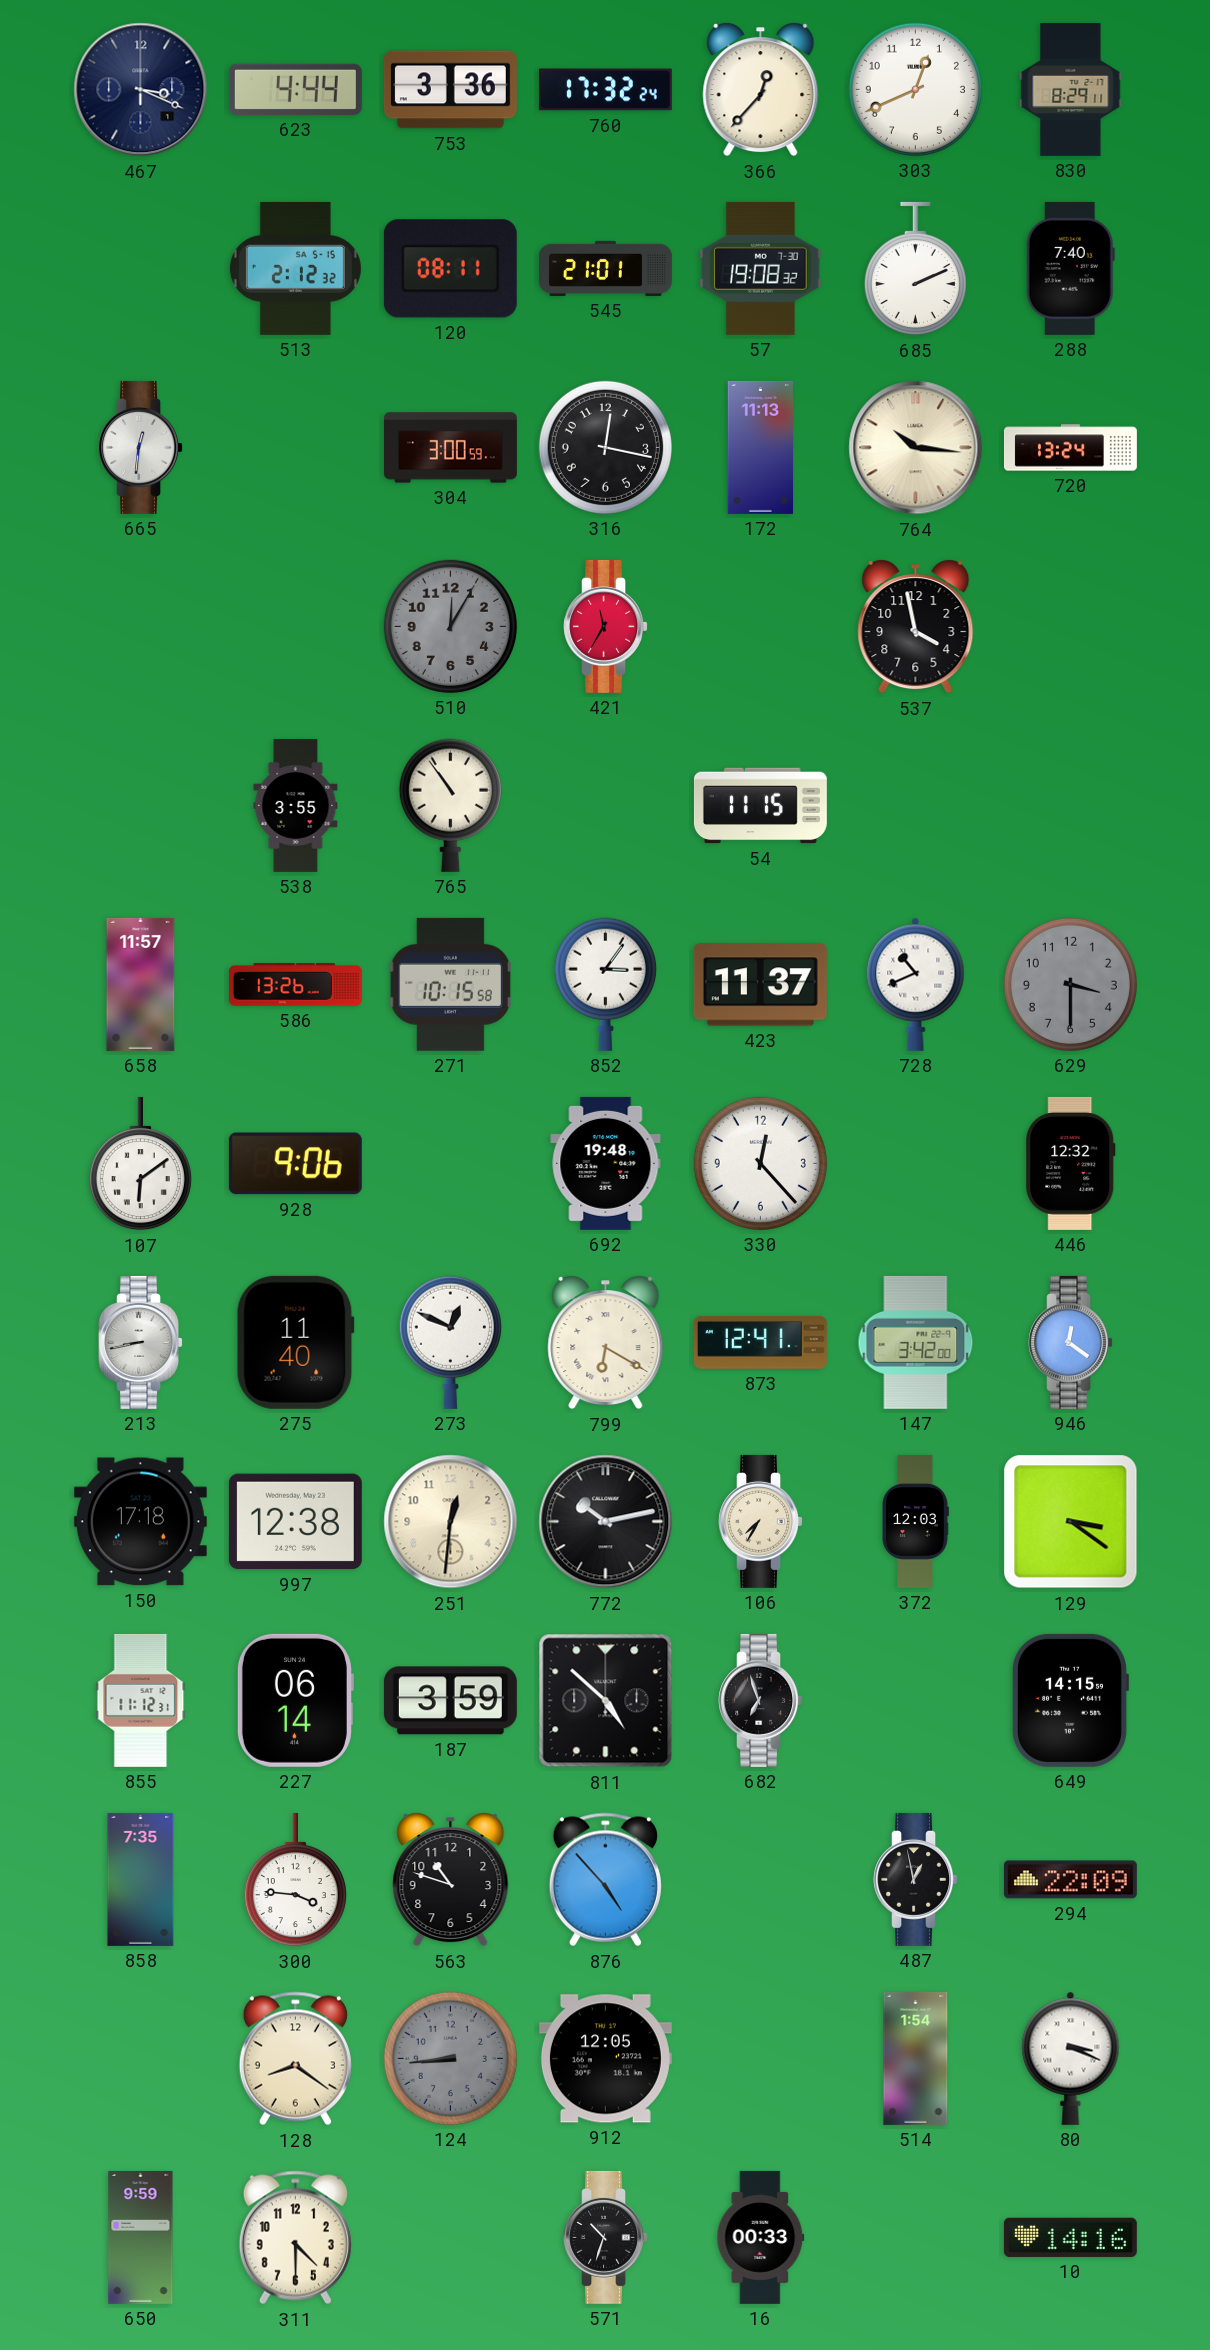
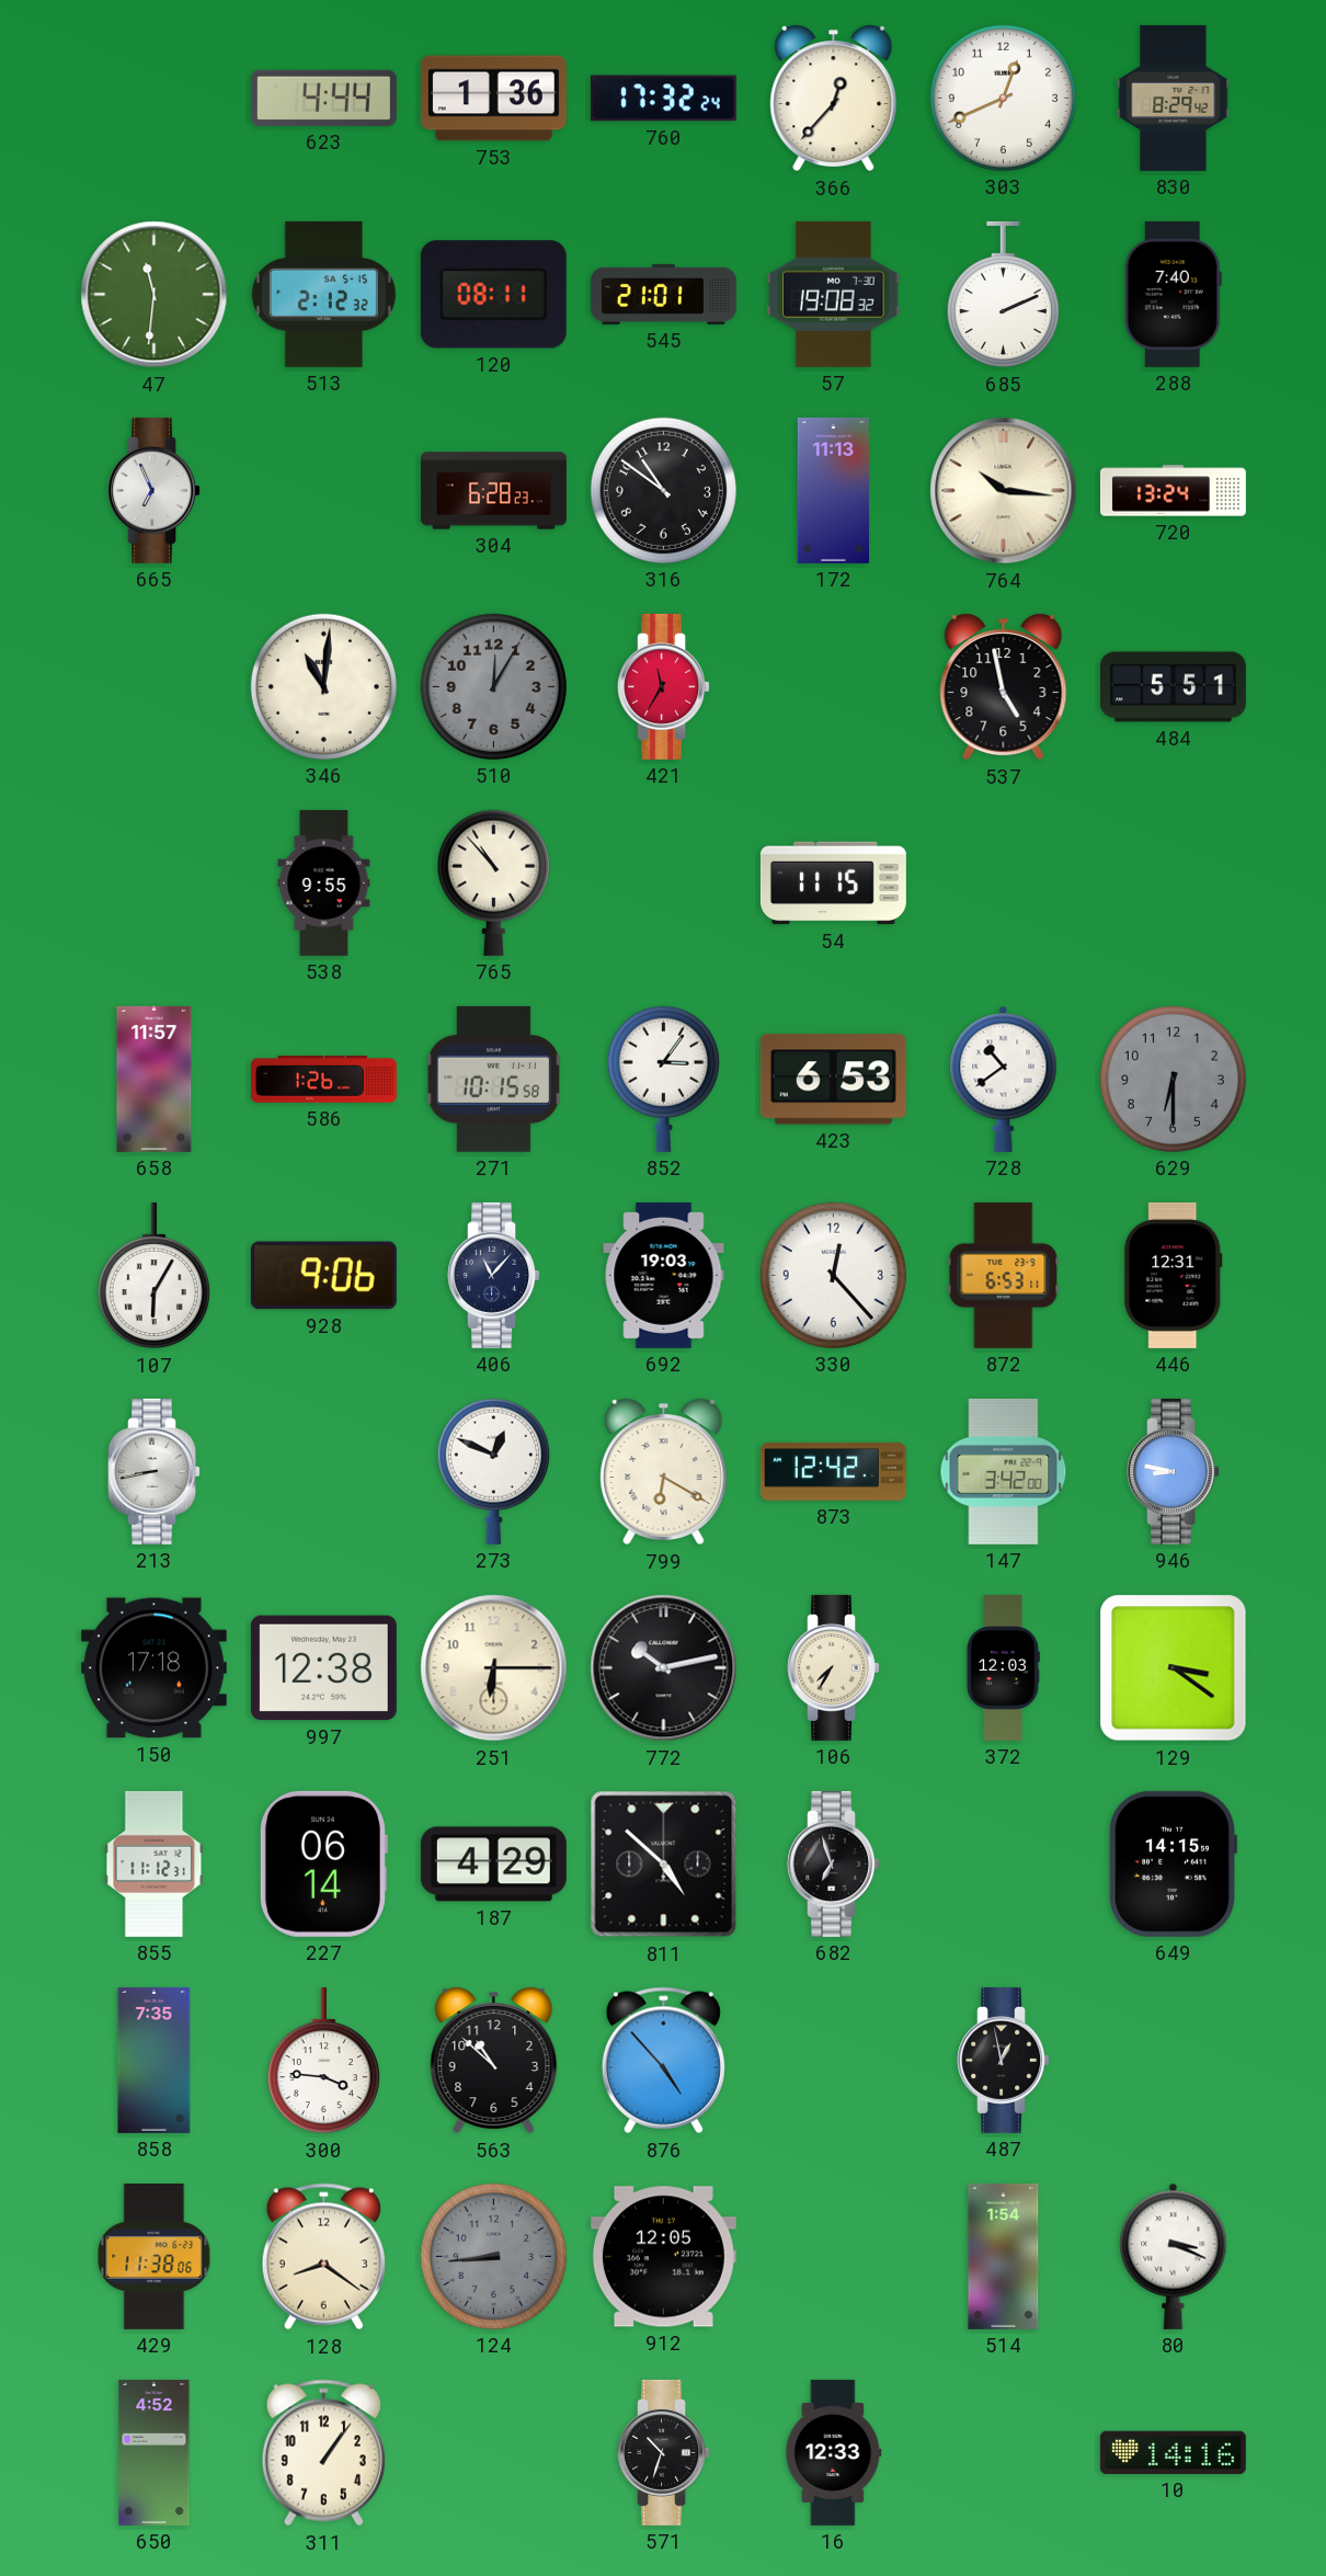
467: 3:19 -> none
753: 3:36 -> 1:36
830: 8:29:11 -> 8:29:42
47: none -> 11:31
665: 12:31 -> 6:56
304: 3:00 -> 6:28
316: 12:17 -> 10:51
346: none -> 11:01
537: 3:58 -> 4:58
484: none -> 5:51
538: 3:55 -> 9:55
765: 10:54 -> 10:53
586: 13:26 -> 1:26
423: 11:37 -> 6:53
728: 10:41 -> 10:39
629: 3:30 -> 6:30
107: 6:09 -> 6:05
406: none -> 11:07
692: 19:48 -> 19:03
872: none -> 6:53
446: 12:32 -> 12:31
275: 11:40 -> none
873: 12:41 -> 12:42
946: 12:21 -> 8:47
251: 12:31 -> 6:15
187: 3:59 -> 4:29
563: 10:48 -> 10:52
294: 22:09 -> none
429: none -> 11:38
650: 9:59 -> 4:52
311: 4:30 -> 1:06
16: 00:33 -> 12:33
